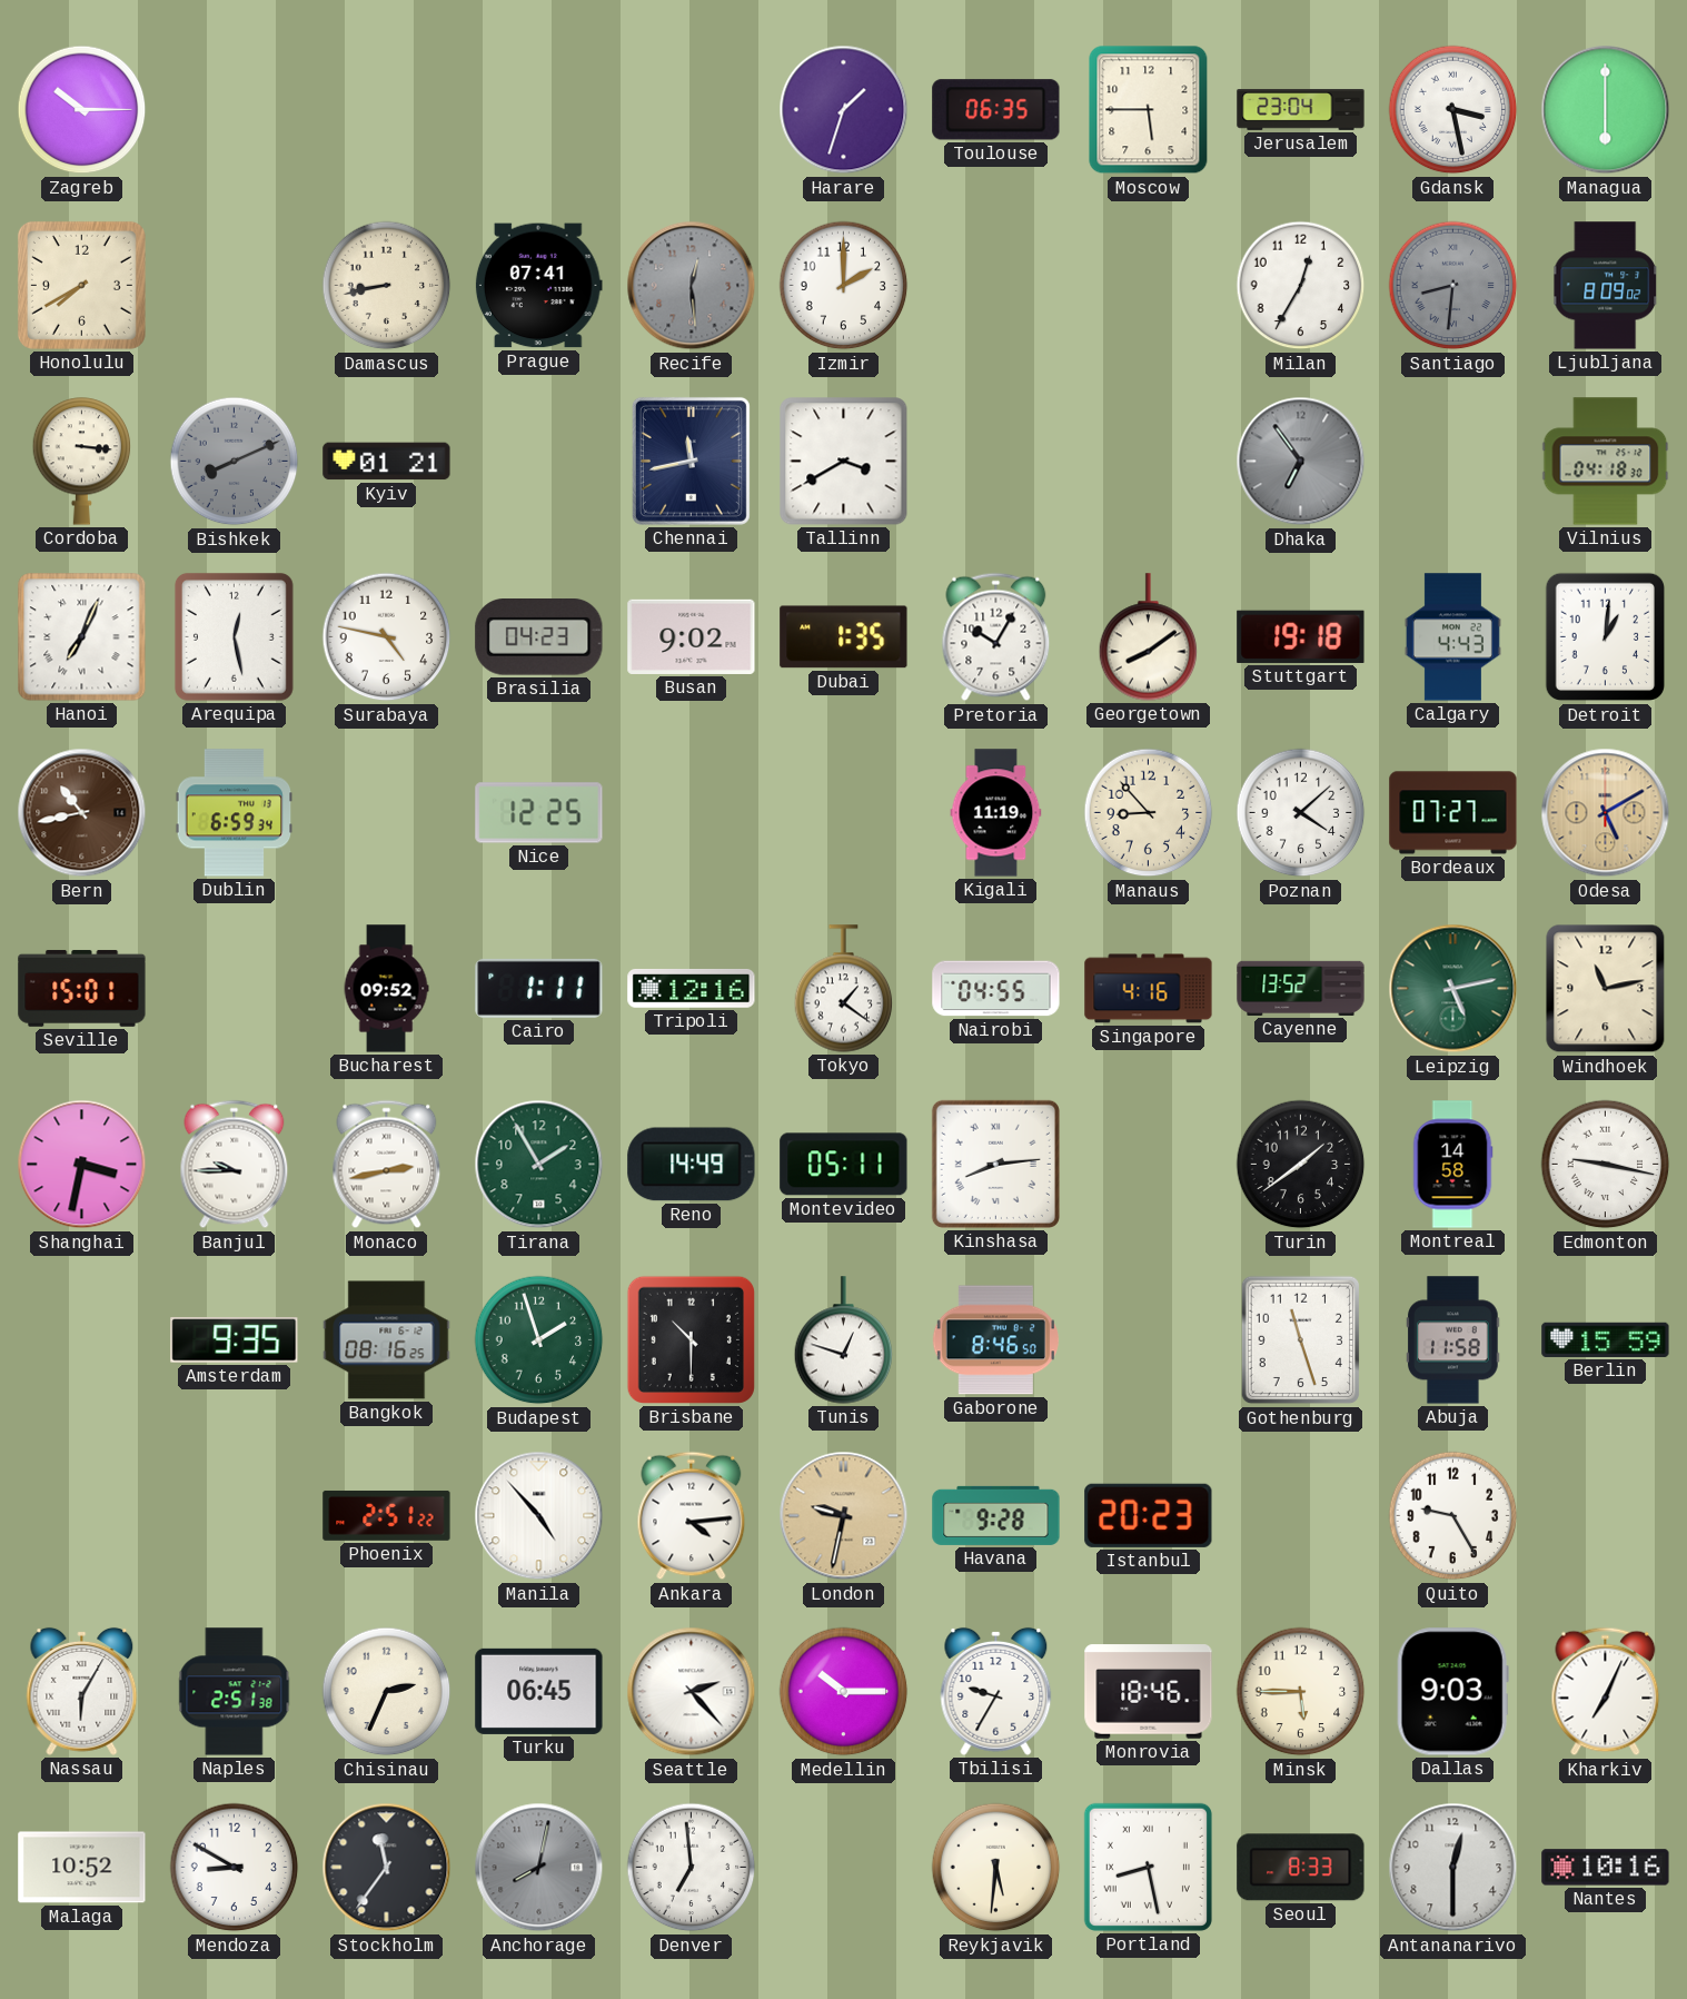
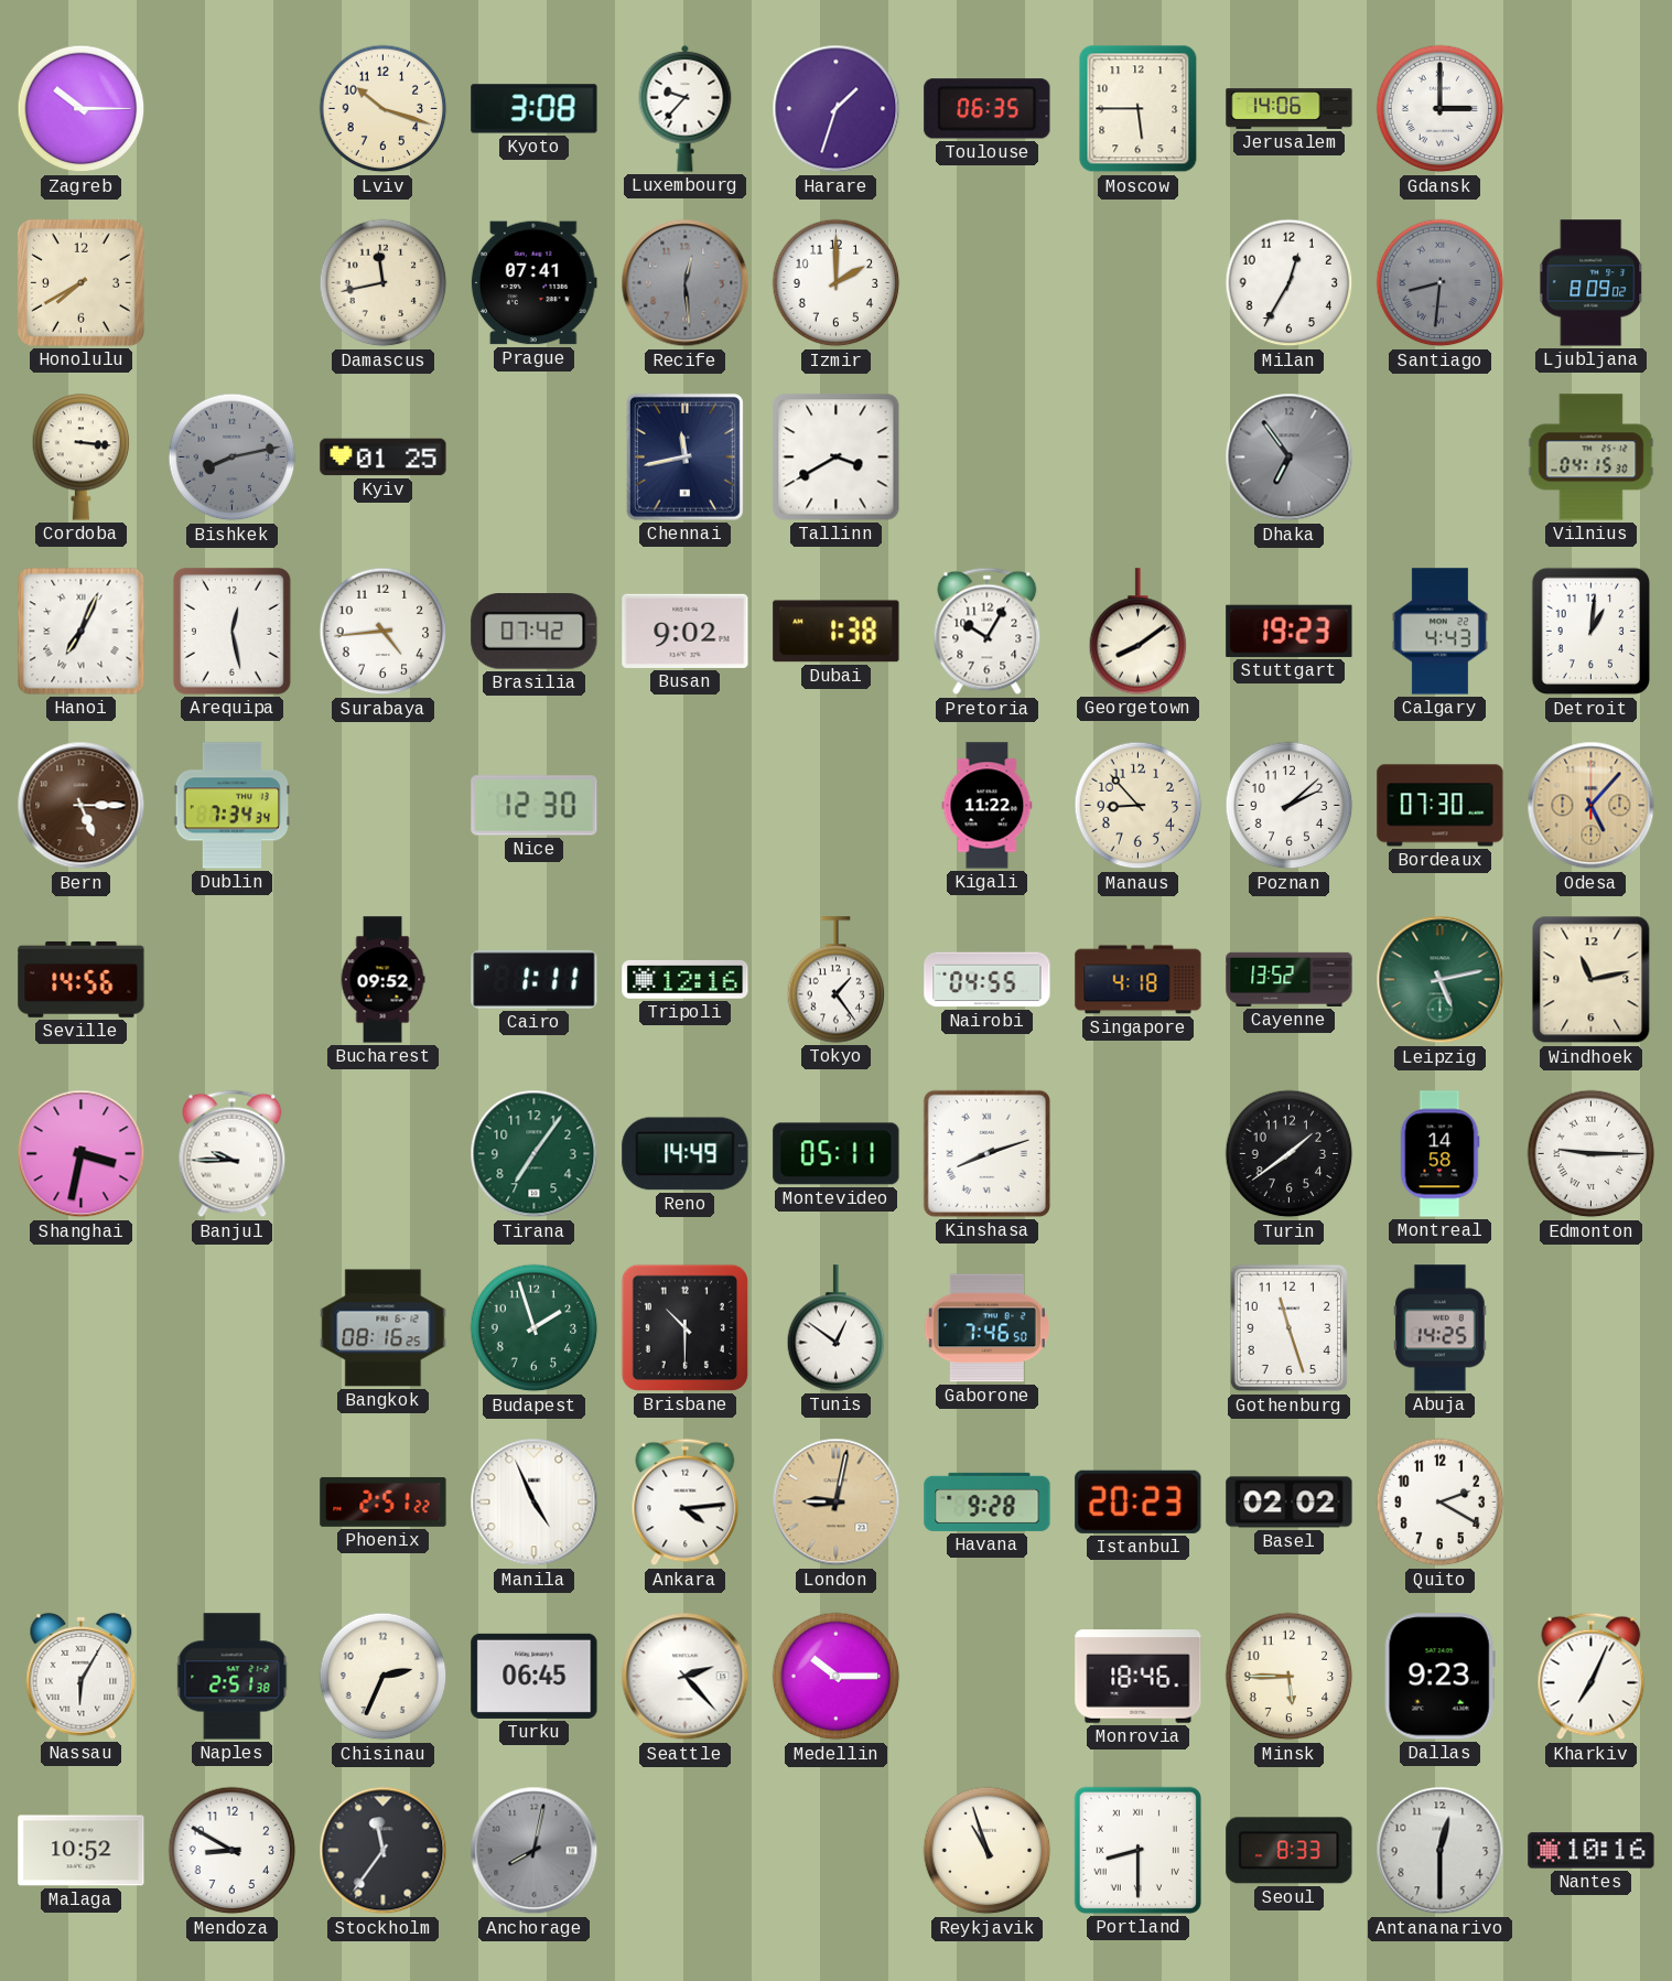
Lviv: none -> 10:18
Kyoto: none -> 3:08
Luxembourg: none -> 9:37
Jerusalem: 23:04 -> 14:06
Gdansk: 3:28 -> 3:00
Managua: 6:00 -> none
Damascus: 8:43 -> 11:43
Bishkek: 8:11 -> 8:13
Kyiv: 01:21 -> 01:25
Vilnius: 04:18 -> 04:15
Surabaya: 4:47 -> 4:44
Brasilia: 04:23 -> 07:42
Dubai: 1:35 -> 1:38
Stuttgart: 19:18 -> 19:23
Bern: 10:43 -> 5:15
Dublin: 6:59 -> 7:34
Nice: 12:25 -> 12:30
Kigali: 11:19 -> 11:22
Poznan: 4:08 -> 2:08
Bordeaux: 07:27 -> 07:30
Odesa: 5:10 -> 5:07
Seville: 15:01 -> 14:56
Tokyo: 1:21 -> 1:24
Singapore: 4:16 -> 4:18
Monaco: 2:43 -> none
Tirana: 1:55 -> 7:06
Kinshasa: 8:14 -> 8:12
Edmonton: 9:17 -> 9:15
Amsterdam: 9:35 -> none
Tunis: 12:48 -> 12:51
Gaborone: 8:46 -> 7:46
Abuja: 11:58 -> 14:25
Berlin: 15:59 -> none
Manila: 4:53 -> 4:56
London: 9:32 -> 9:02
Basel: none -> 02:02
Quito: 9:25 -> 2:20
Tbilisi: 9:35 -> none
Dallas: 9:03 -> 9:23
Denver: 6:59 -> none
Reykjavik: 5:31 -> 10:57
Portland: 8:28 -> 8:30
